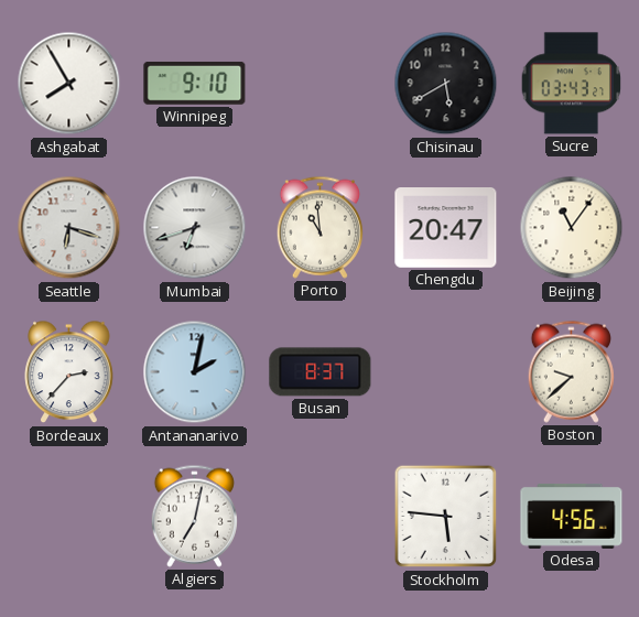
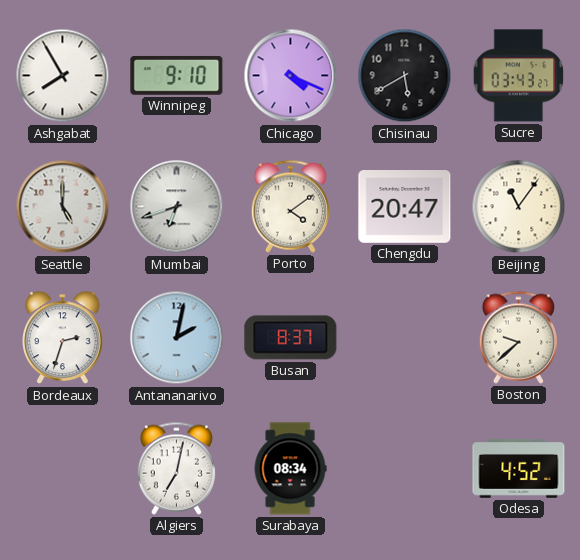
Chicago: none -> 4:19
Seattle: 6:18 -> 5:00
Porto: 10:59 -> 4:09
Bordeaux: 2:37 -> 2:33
Surabaya: none -> 08:34
Stockholm: 5:46 -> none
Odesa: 4:56 -> 4:52
